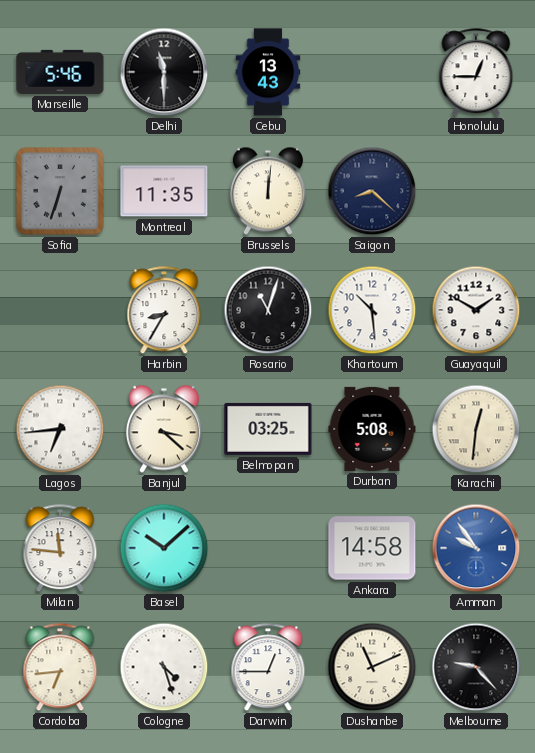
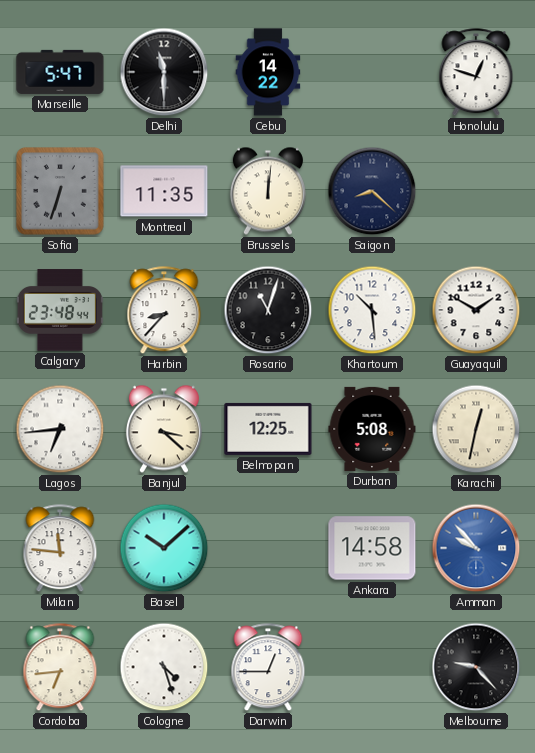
Marseille: 5:46 -> 5:47
Cebu: 13:43 -> 14:22
Honolulu: 12:45 -> 12:48
Calgary: none -> 23:48
Harbin: 8:35 -> 8:37
Belmopan: 03:25 -> 12:25
Karachi: 12:31 -> 12:32
Amman: 9:54 -> 9:53
Dushanbe: 11:11 -> none
